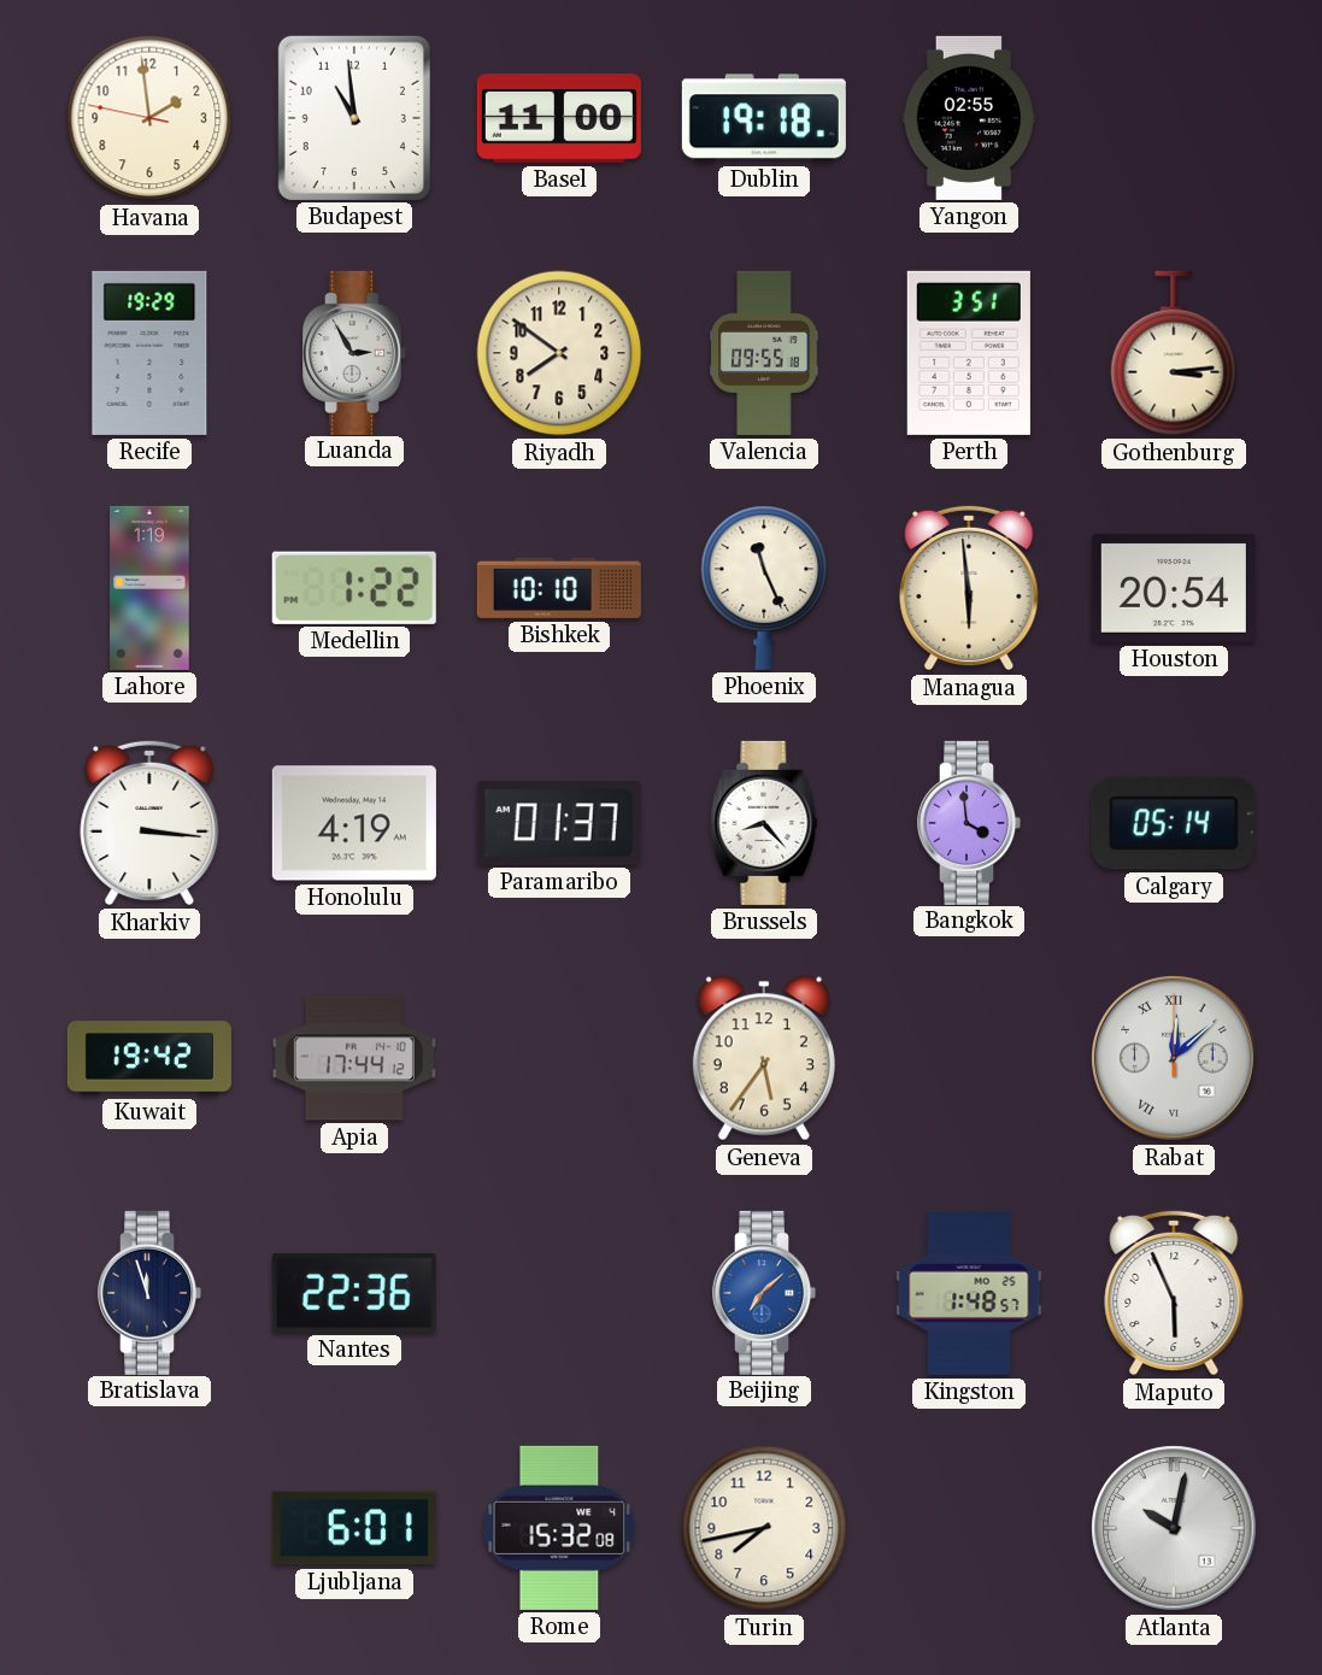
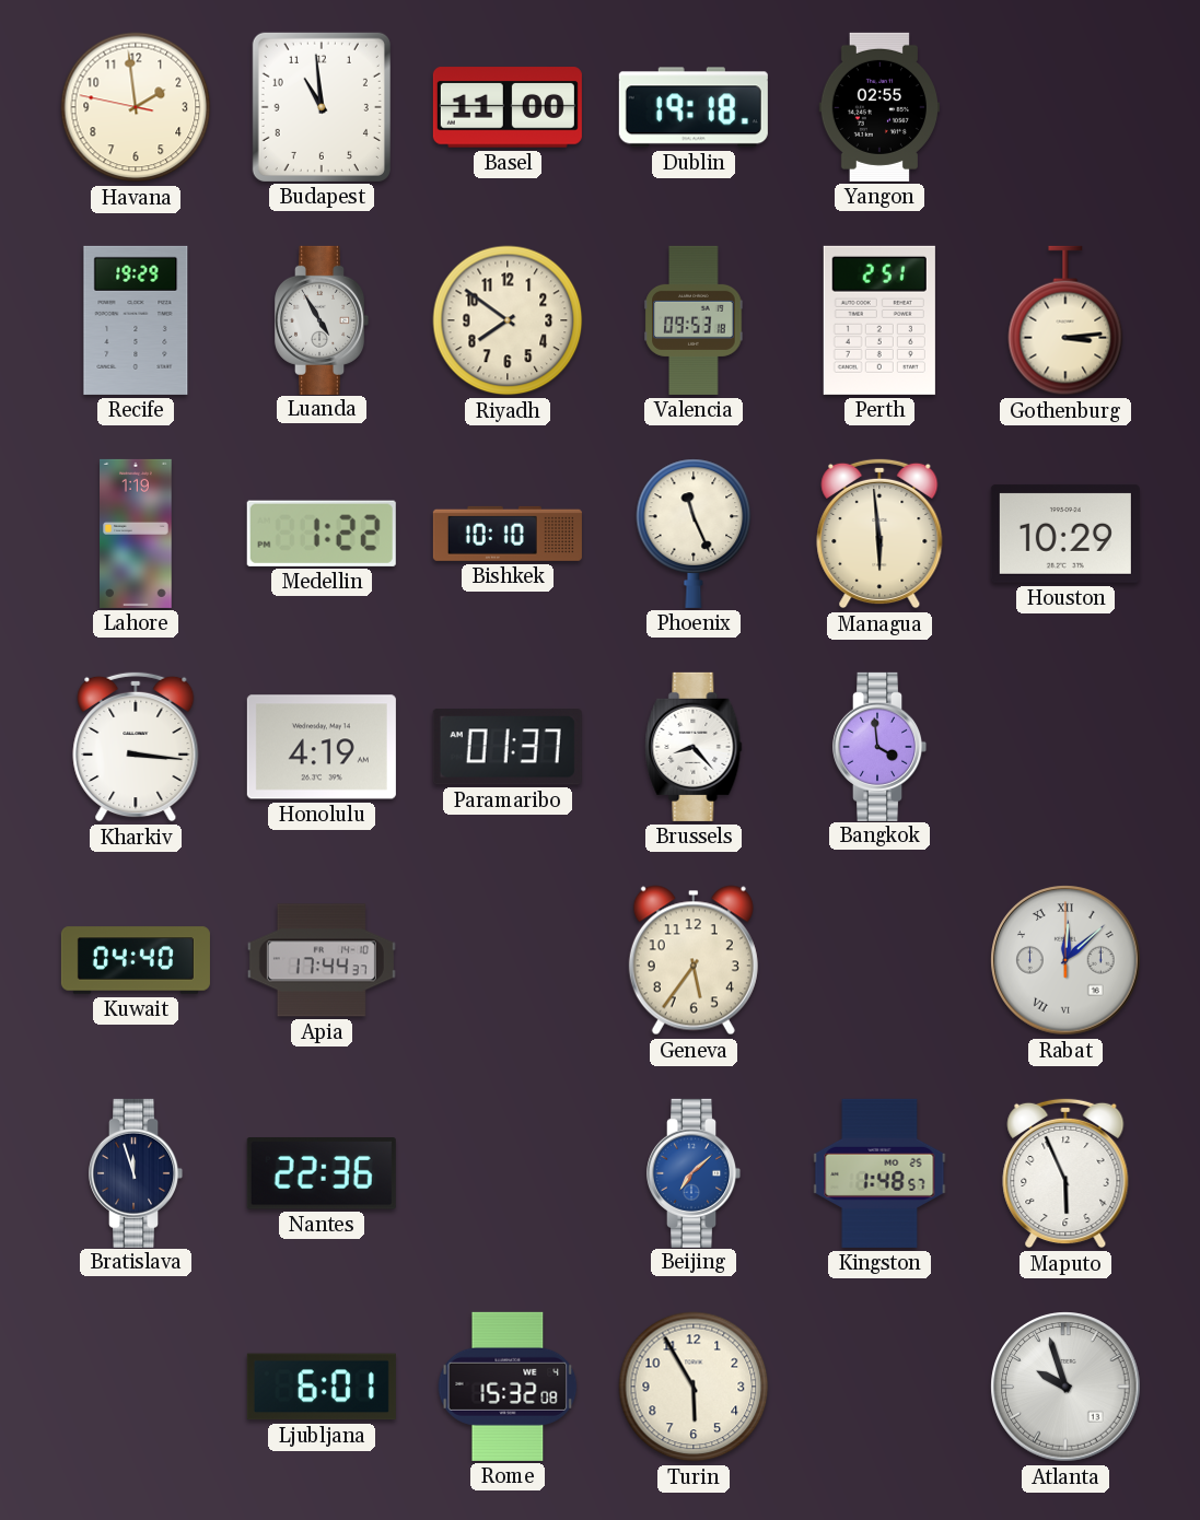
Luanda: 2:55 -> 4:55
Valencia: 09:55 -> 09:53
Perth: 3:51 -> 2:51
Houston: 20:54 -> 10:29
Calgary: 05:14 -> none
Kuwait: 19:42 -> 04:40
Apia: 17:44:12 -> 17:44:37
Turin: 7:43 -> 5:55
Atlanta: 10:02 -> 9:57
